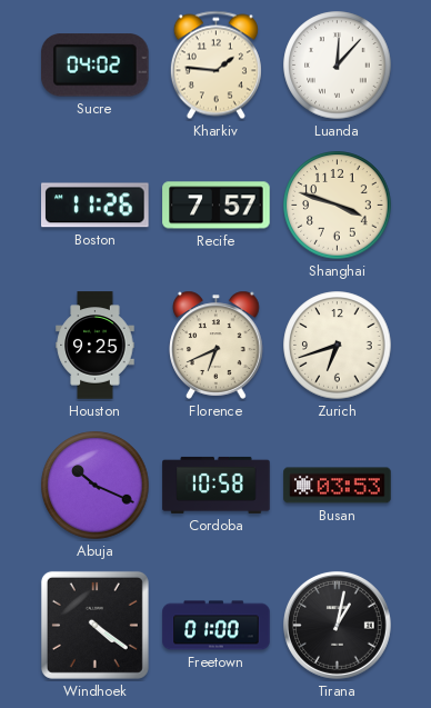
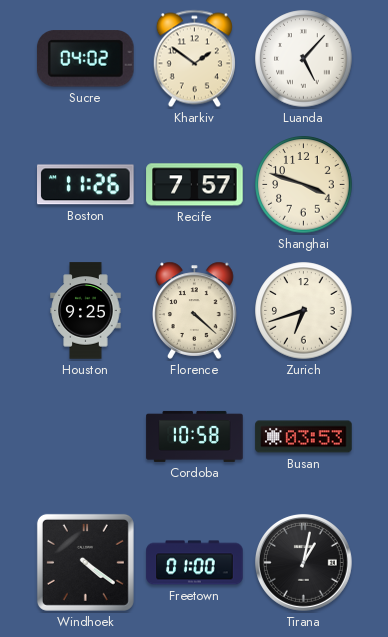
Kharkiv: 1:46 -> 1:51
Luanda: 12:07 -> 5:07
Florence: 6:41 -> 4:22
Abuja: 10:19 -> none
